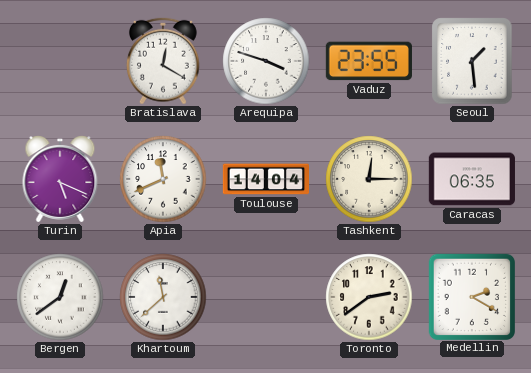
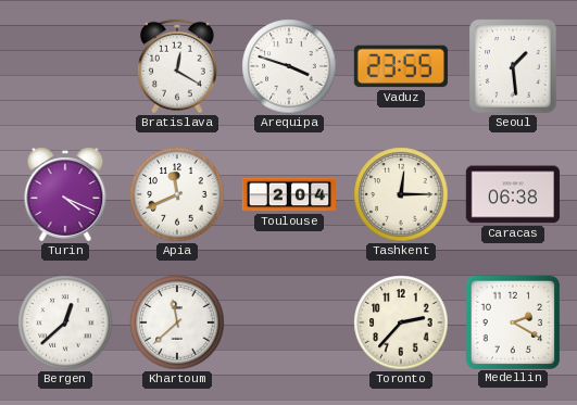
Turin: 5:19 -> 4:19
Toulouse: 14:04 -> 2:04
Caracas: 06:35 -> 06:38
Bergen: 12:39 -> 12:38
Toronto: 2:39 -> 2:37
